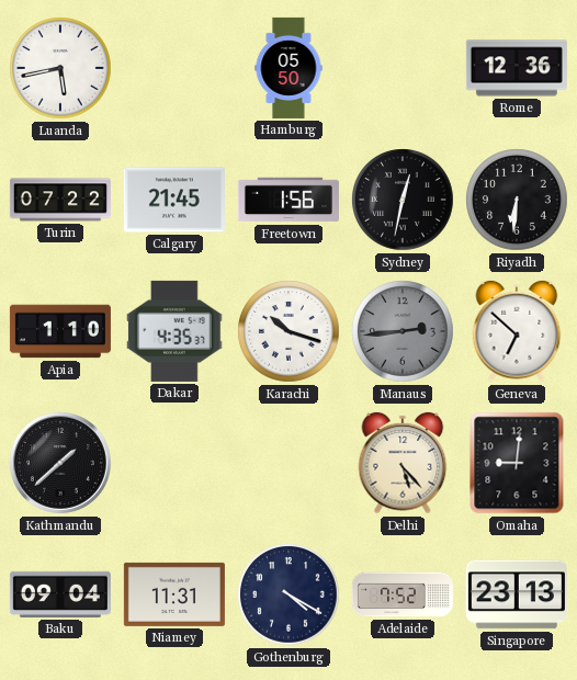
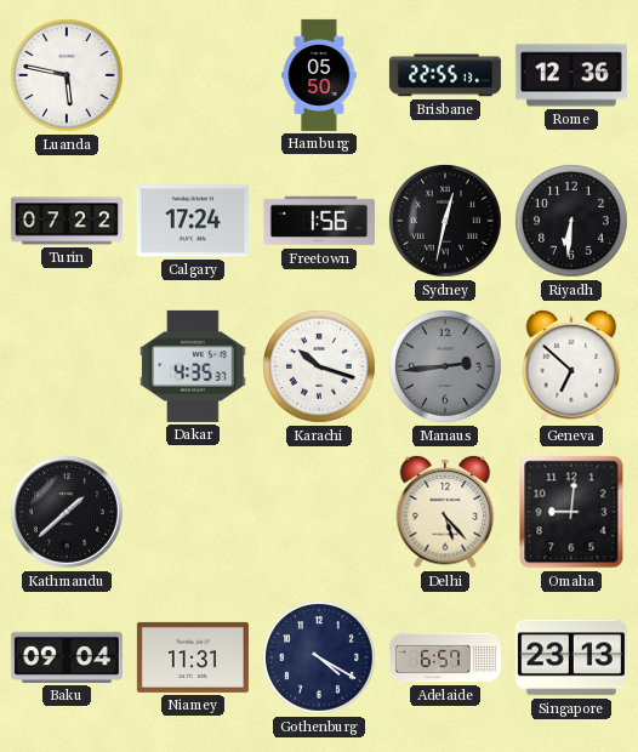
Luanda: 5:43 -> 5:47
Brisbane: none -> 22:55
Calgary: 21:45 -> 17:24
Apia: 1:10 -> none
Adelaide: 7:52 -> 6:57
